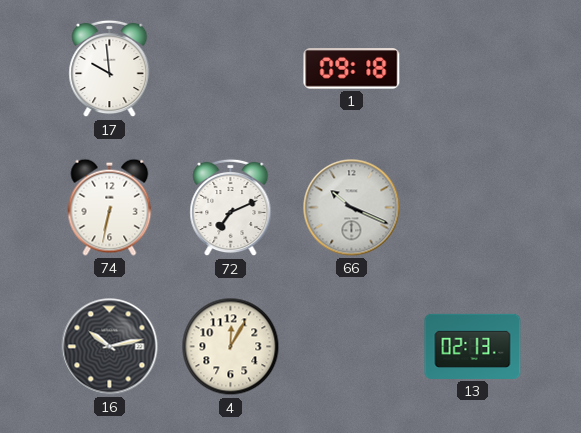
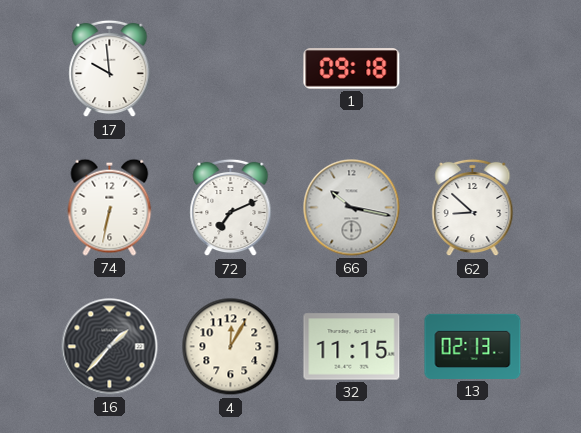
66: 10:19 -> 10:17
62: none -> 8:52
16: 10:13 -> 1:37
32: none -> 11:15
